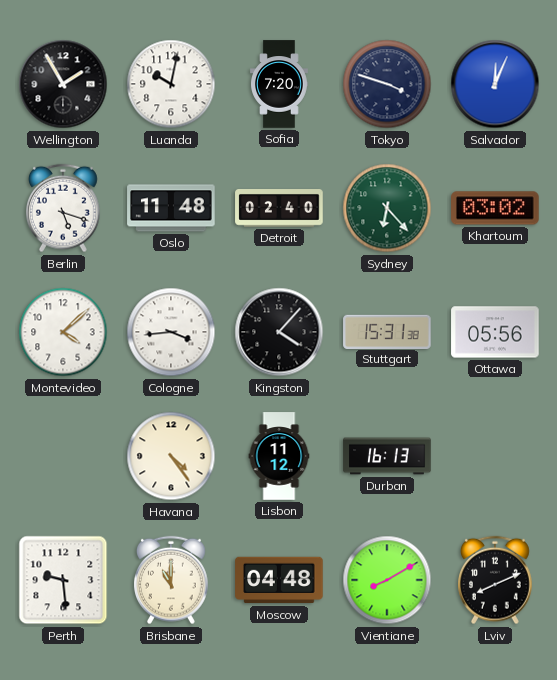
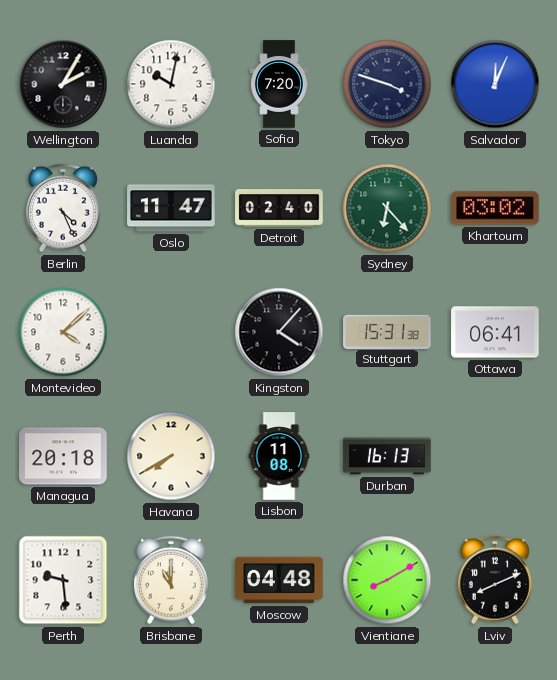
Wellington: 1:55 -> 2:05
Berlin: 5:18 -> 4:26
Oslo: 11:48 -> 11:47
Cologne: 3:44 -> none
Ottawa: 05:56 -> 06:41
Managua: none -> 20:18
Havana: 4:24 -> 7:40
Lisbon: 11:12 -> 11:08
